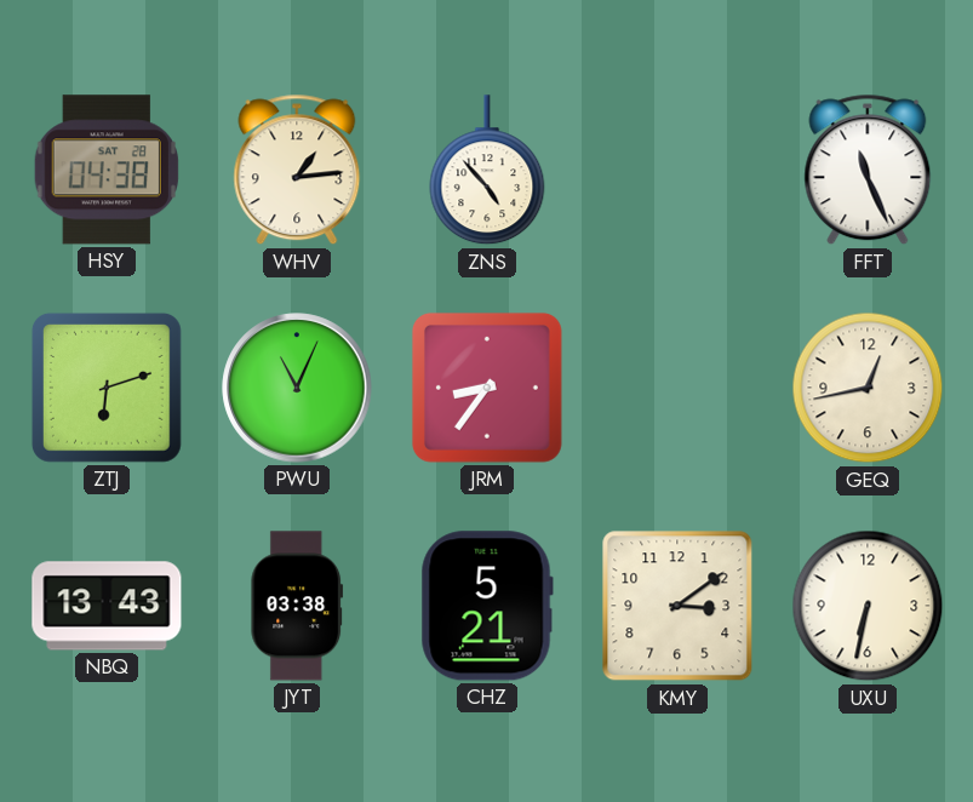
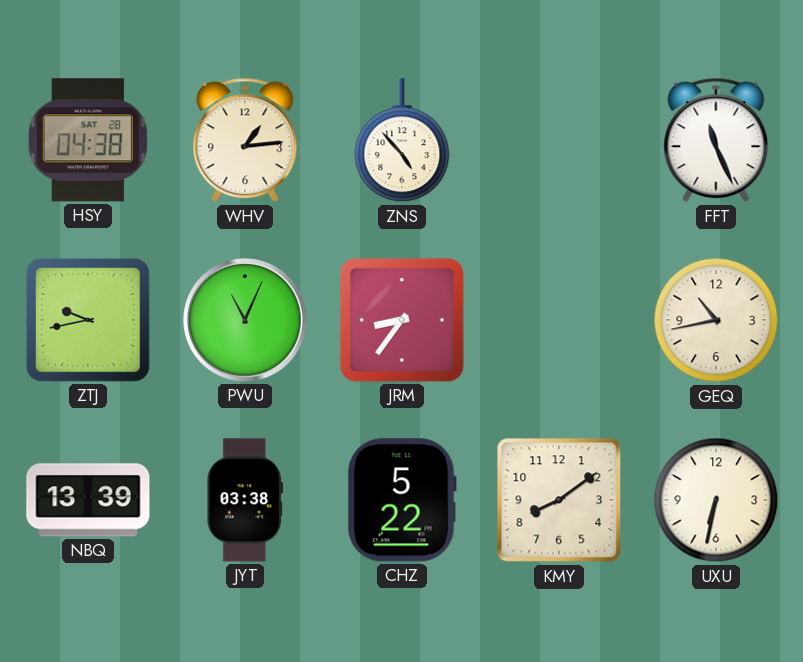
ZTJ: 6:12 -> 9:43
GEQ: 12:43 -> 10:43
NBQ: 13:43 -> 13:39
CHZ: 5:21 -> 5:22
KMY: 3:09 -> 8:09
